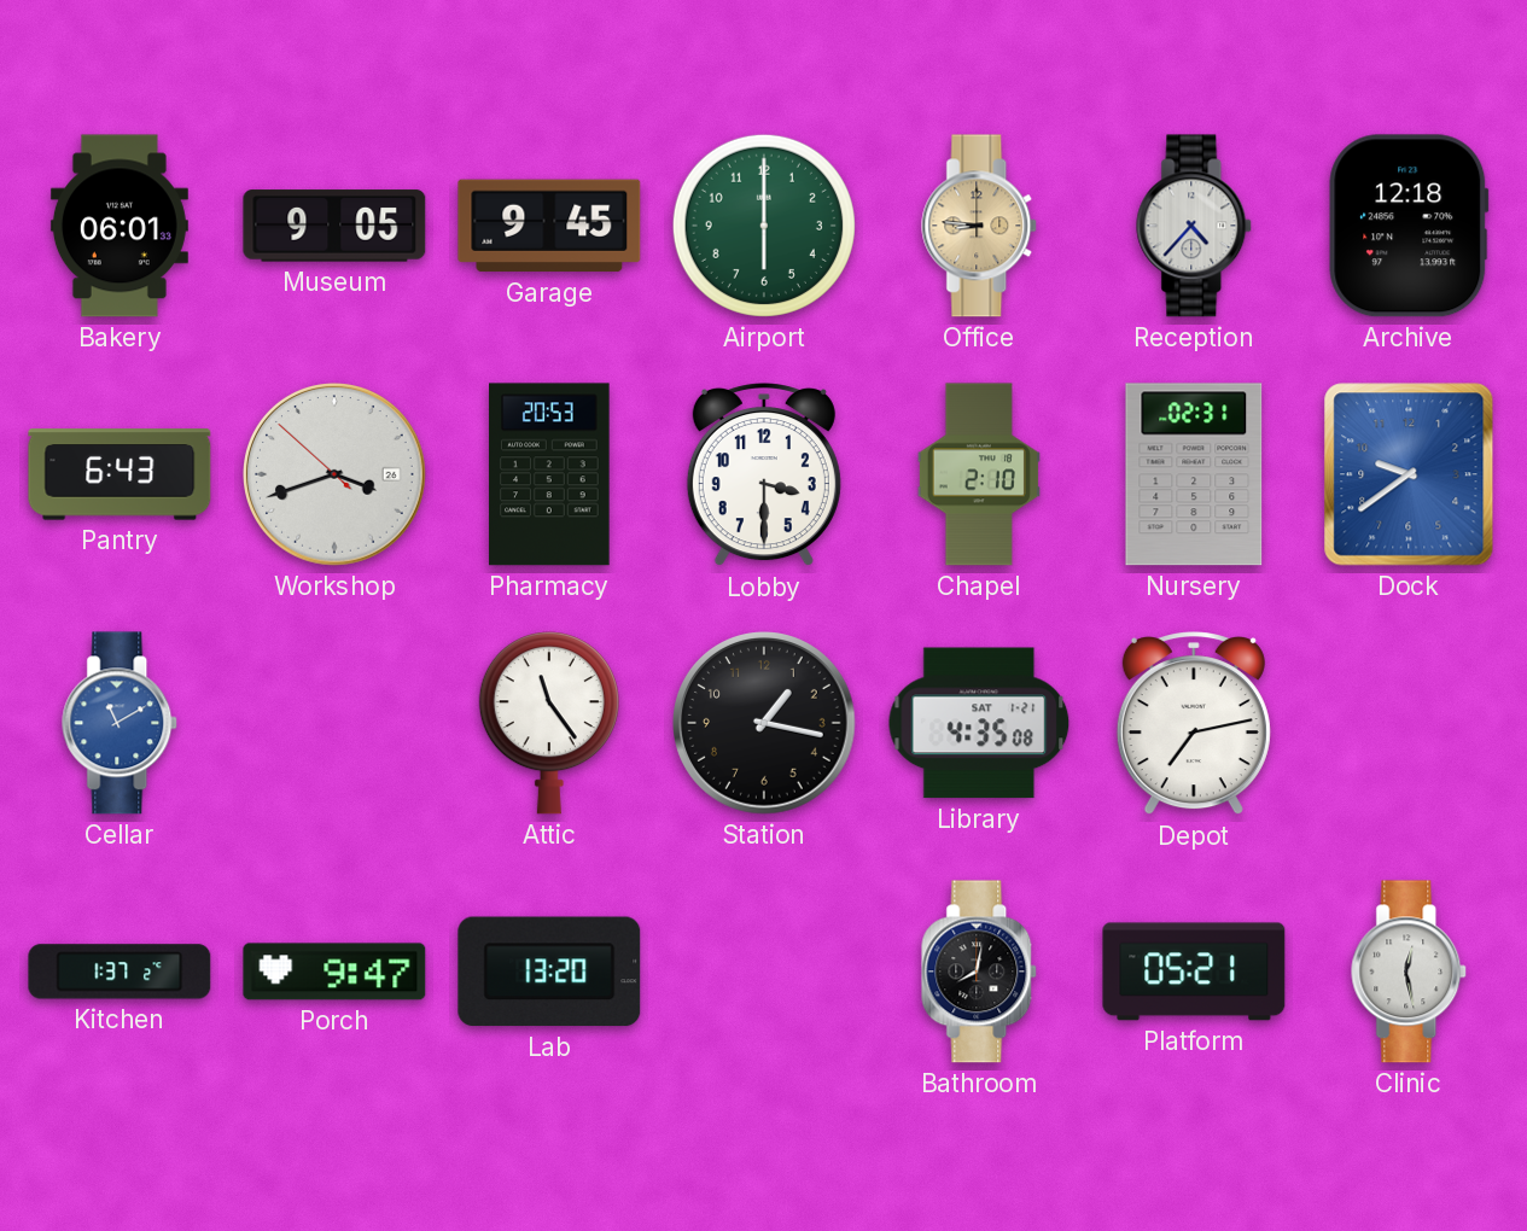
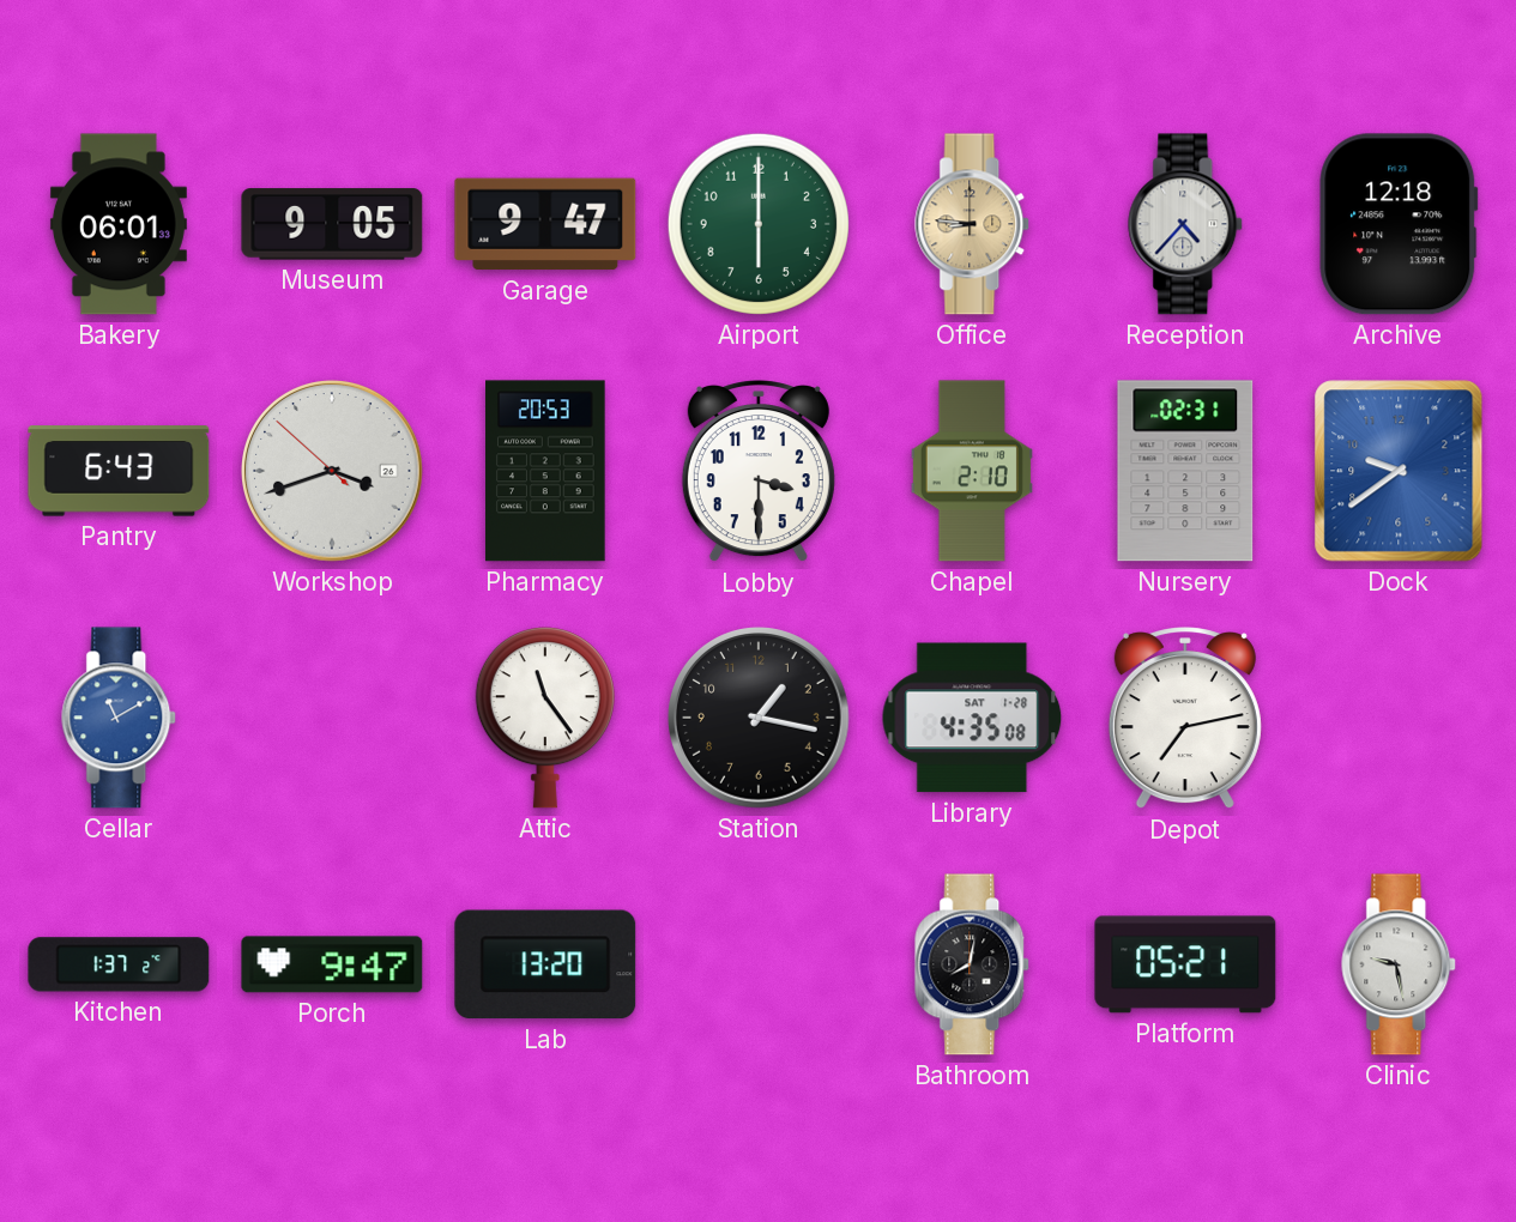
Garage: 9:45 -> 9:47
Library date: SAT 1-21 -> SAT 1-28
Clinic: 12:28 -> 9:28
